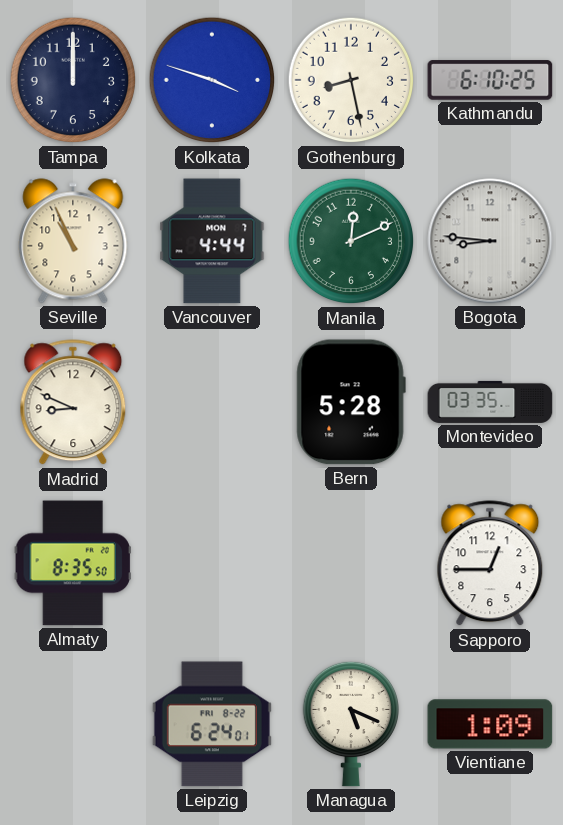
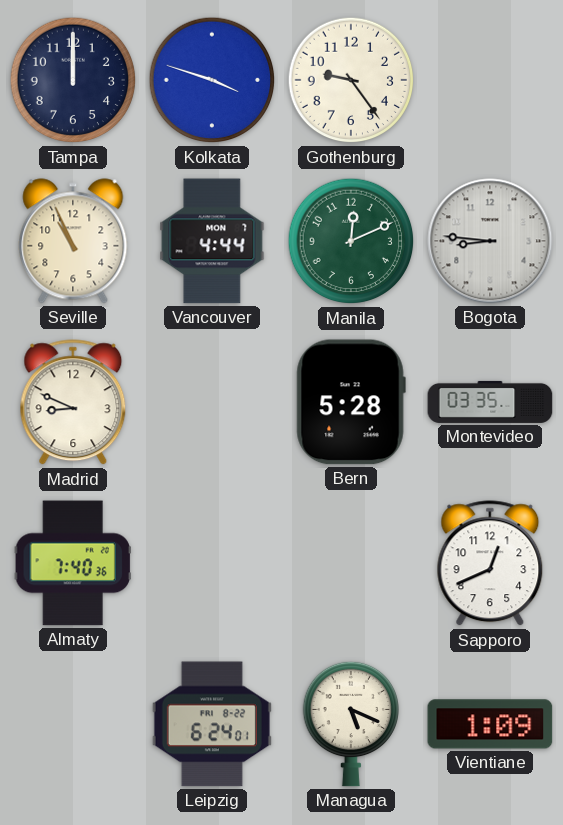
Gothenburg: 8:28 -> 9:24
Kathmandu: 6:10 -> none
Almaty: 8:35 -> 7:40
Sapporo: 12:45 -> 12:41
